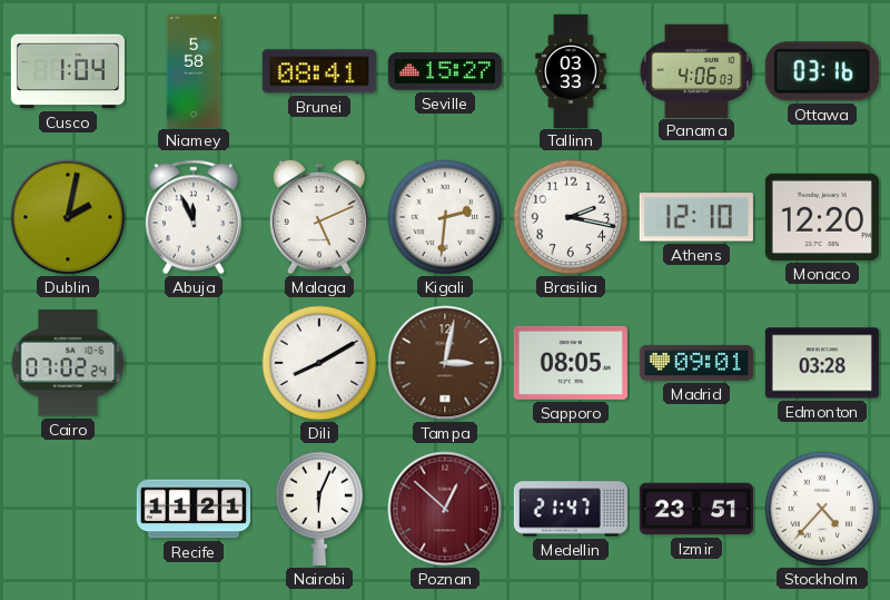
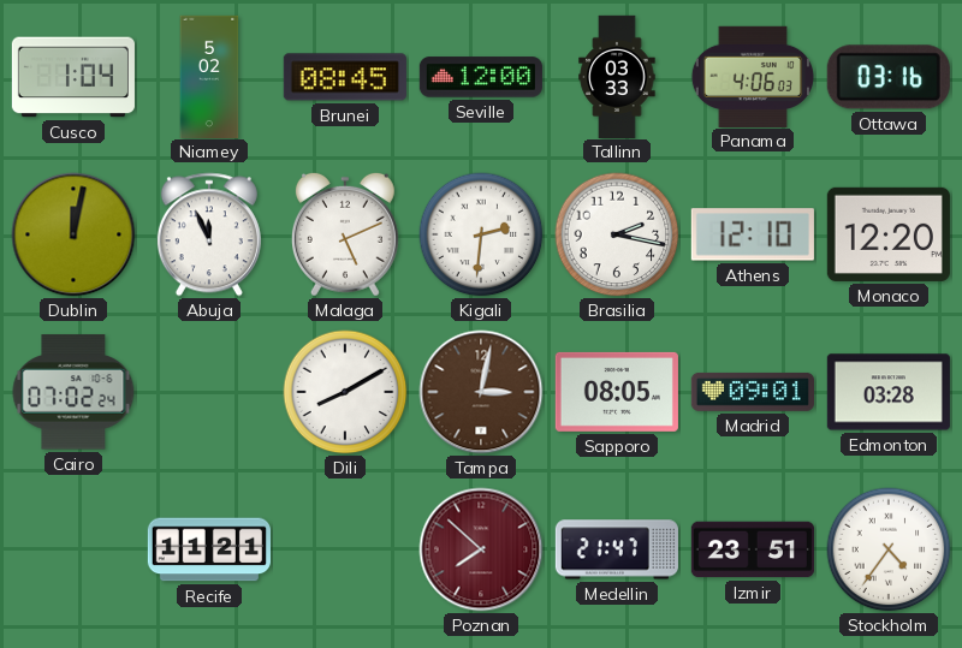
Niamey: 5:58 -> 5:02
Brunei: 08:41 -> 08:45
Seville: 15:27 -> 12:00
Dublin: 2:02 -> 12:02
Nairobi: 6:04 -> none
Poznan: 12:52 -> 7:52
Stockholm: 4:37 -> 4:36
